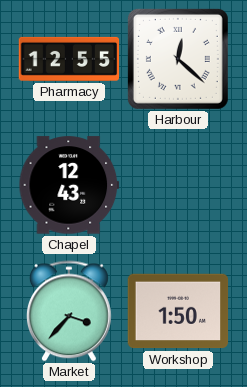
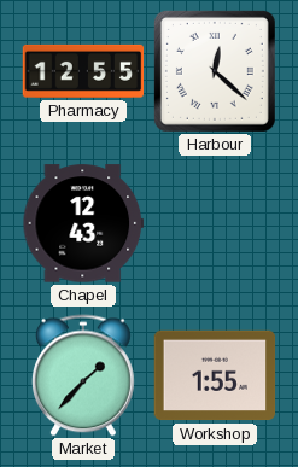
Market: 3:37 -> 1:37
Workshop: 1:50 -> 1:55
